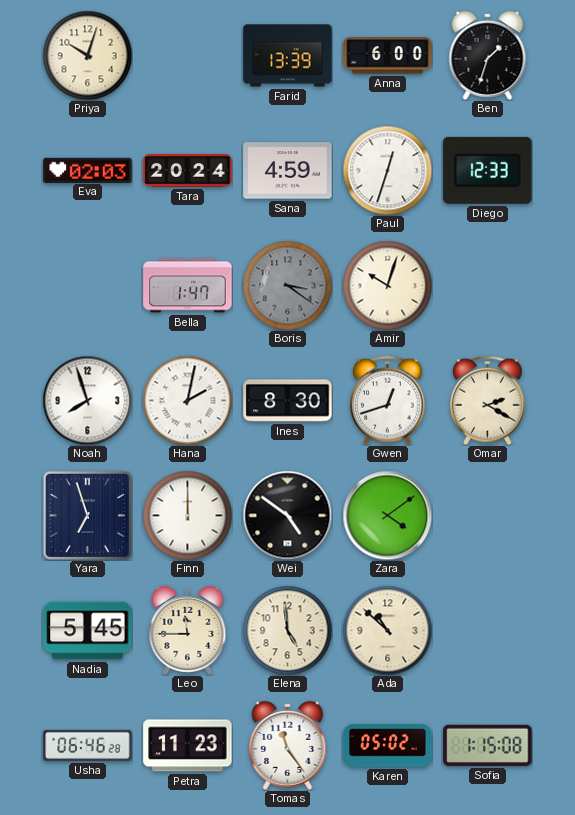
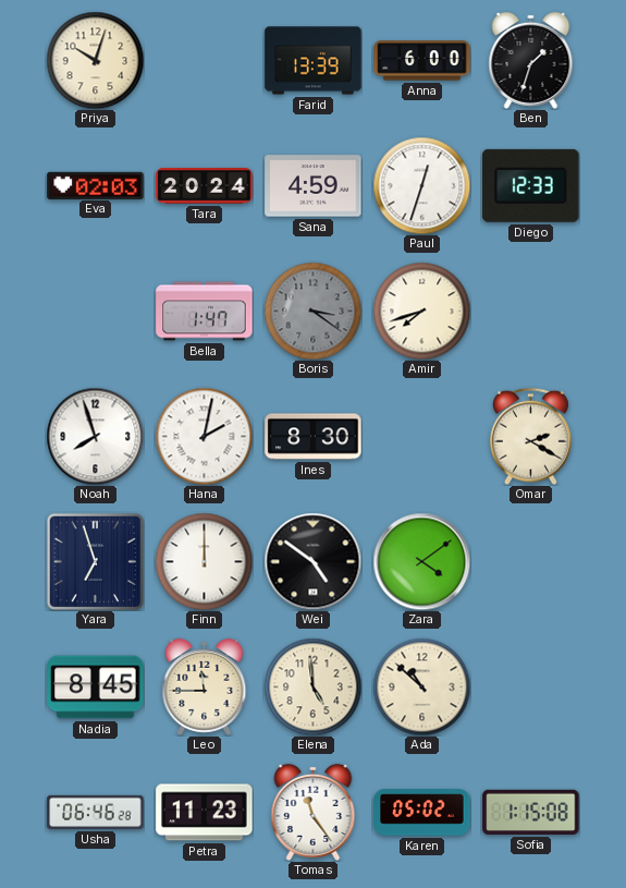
Amir: 10:03 -> 7:42
Gwen: 12:42 -> none
Nadia: 5:45 -> 8:45
